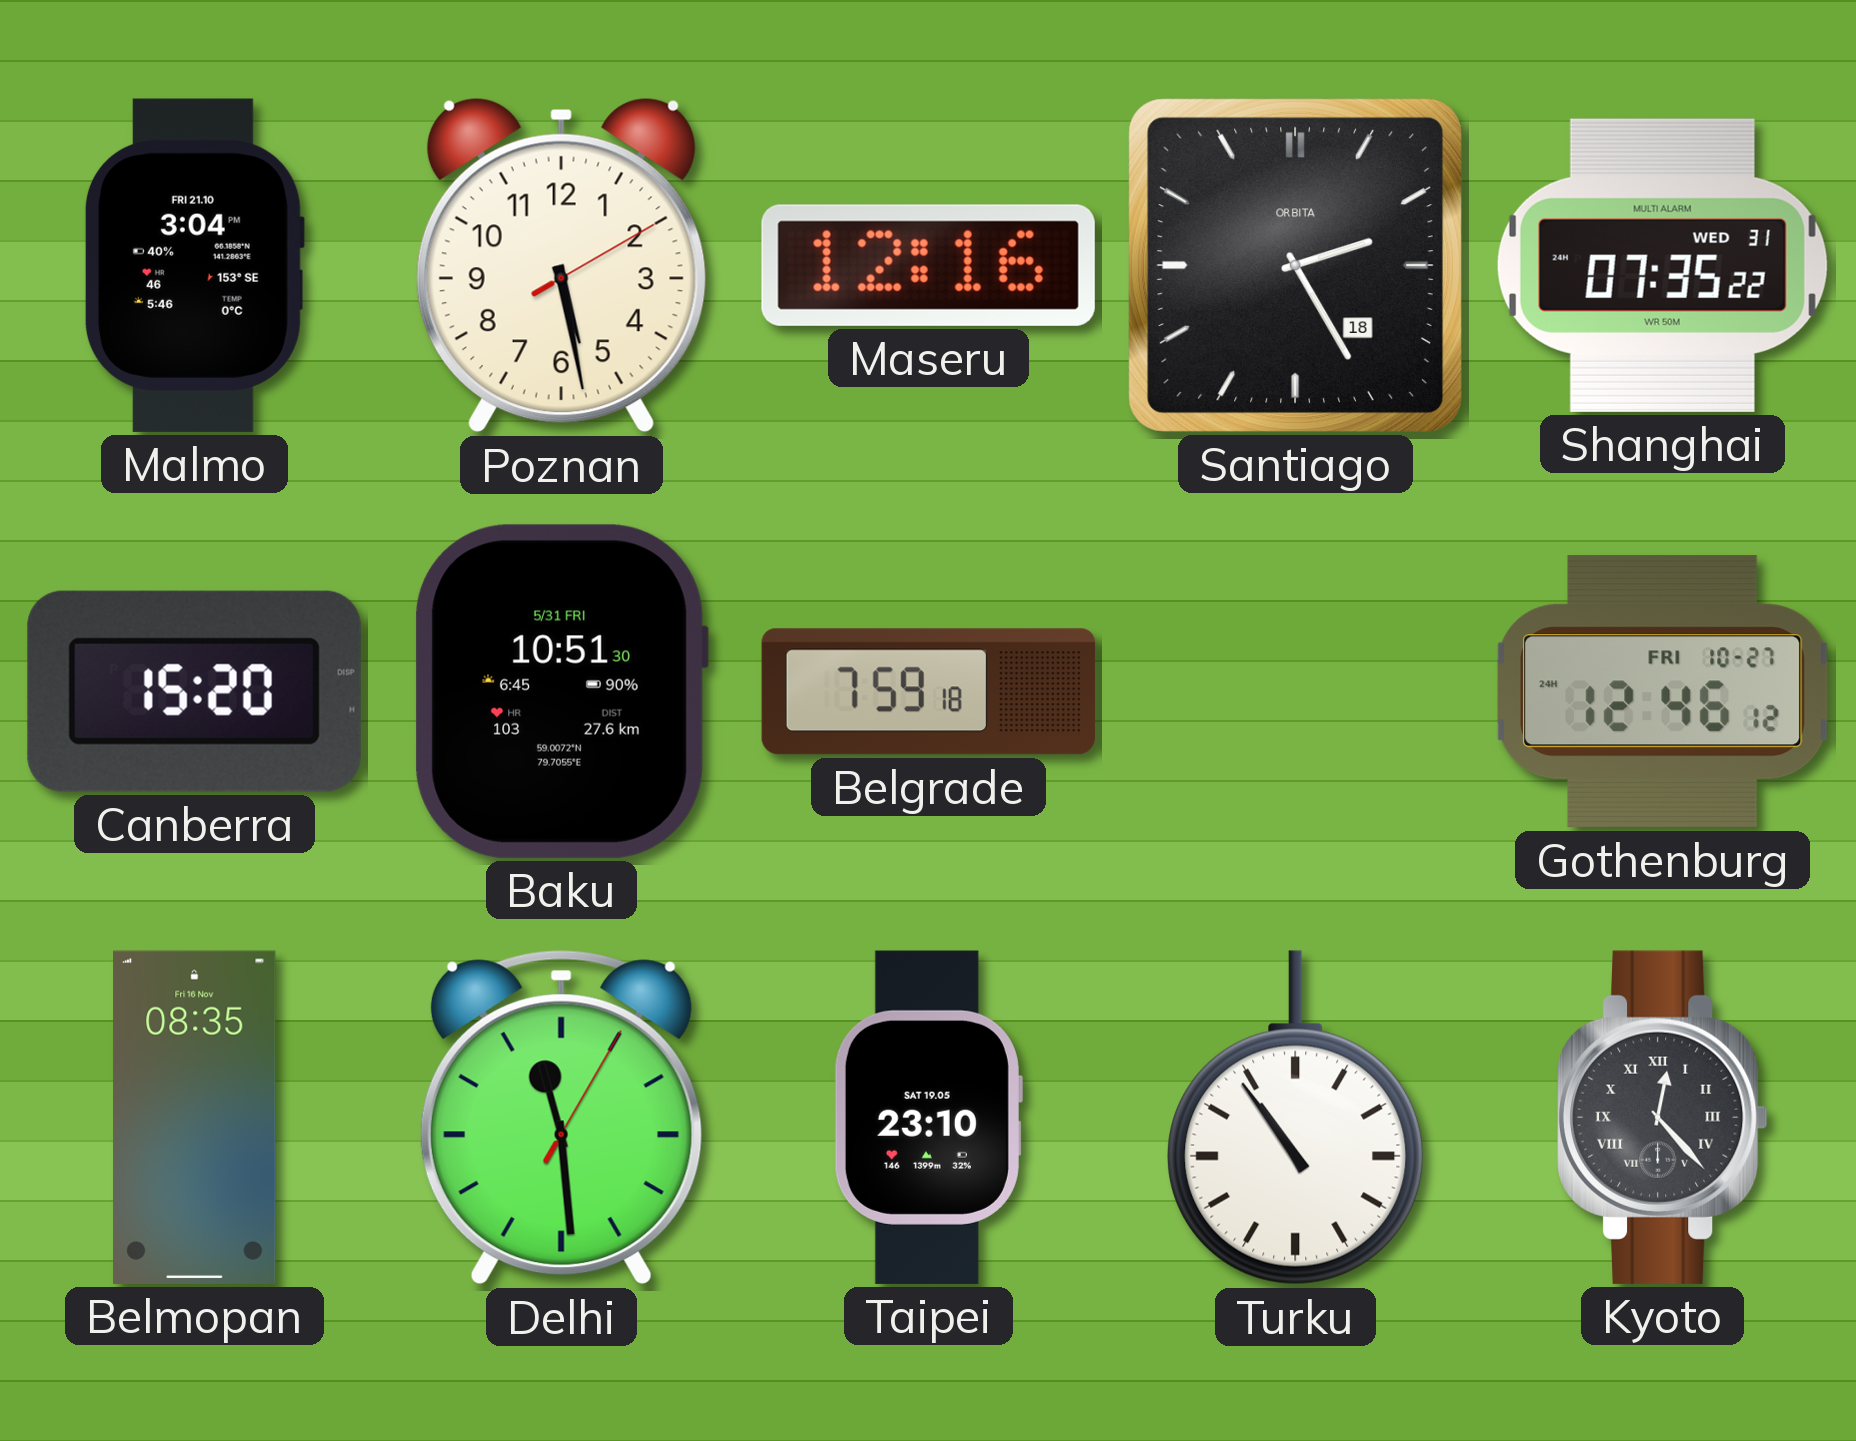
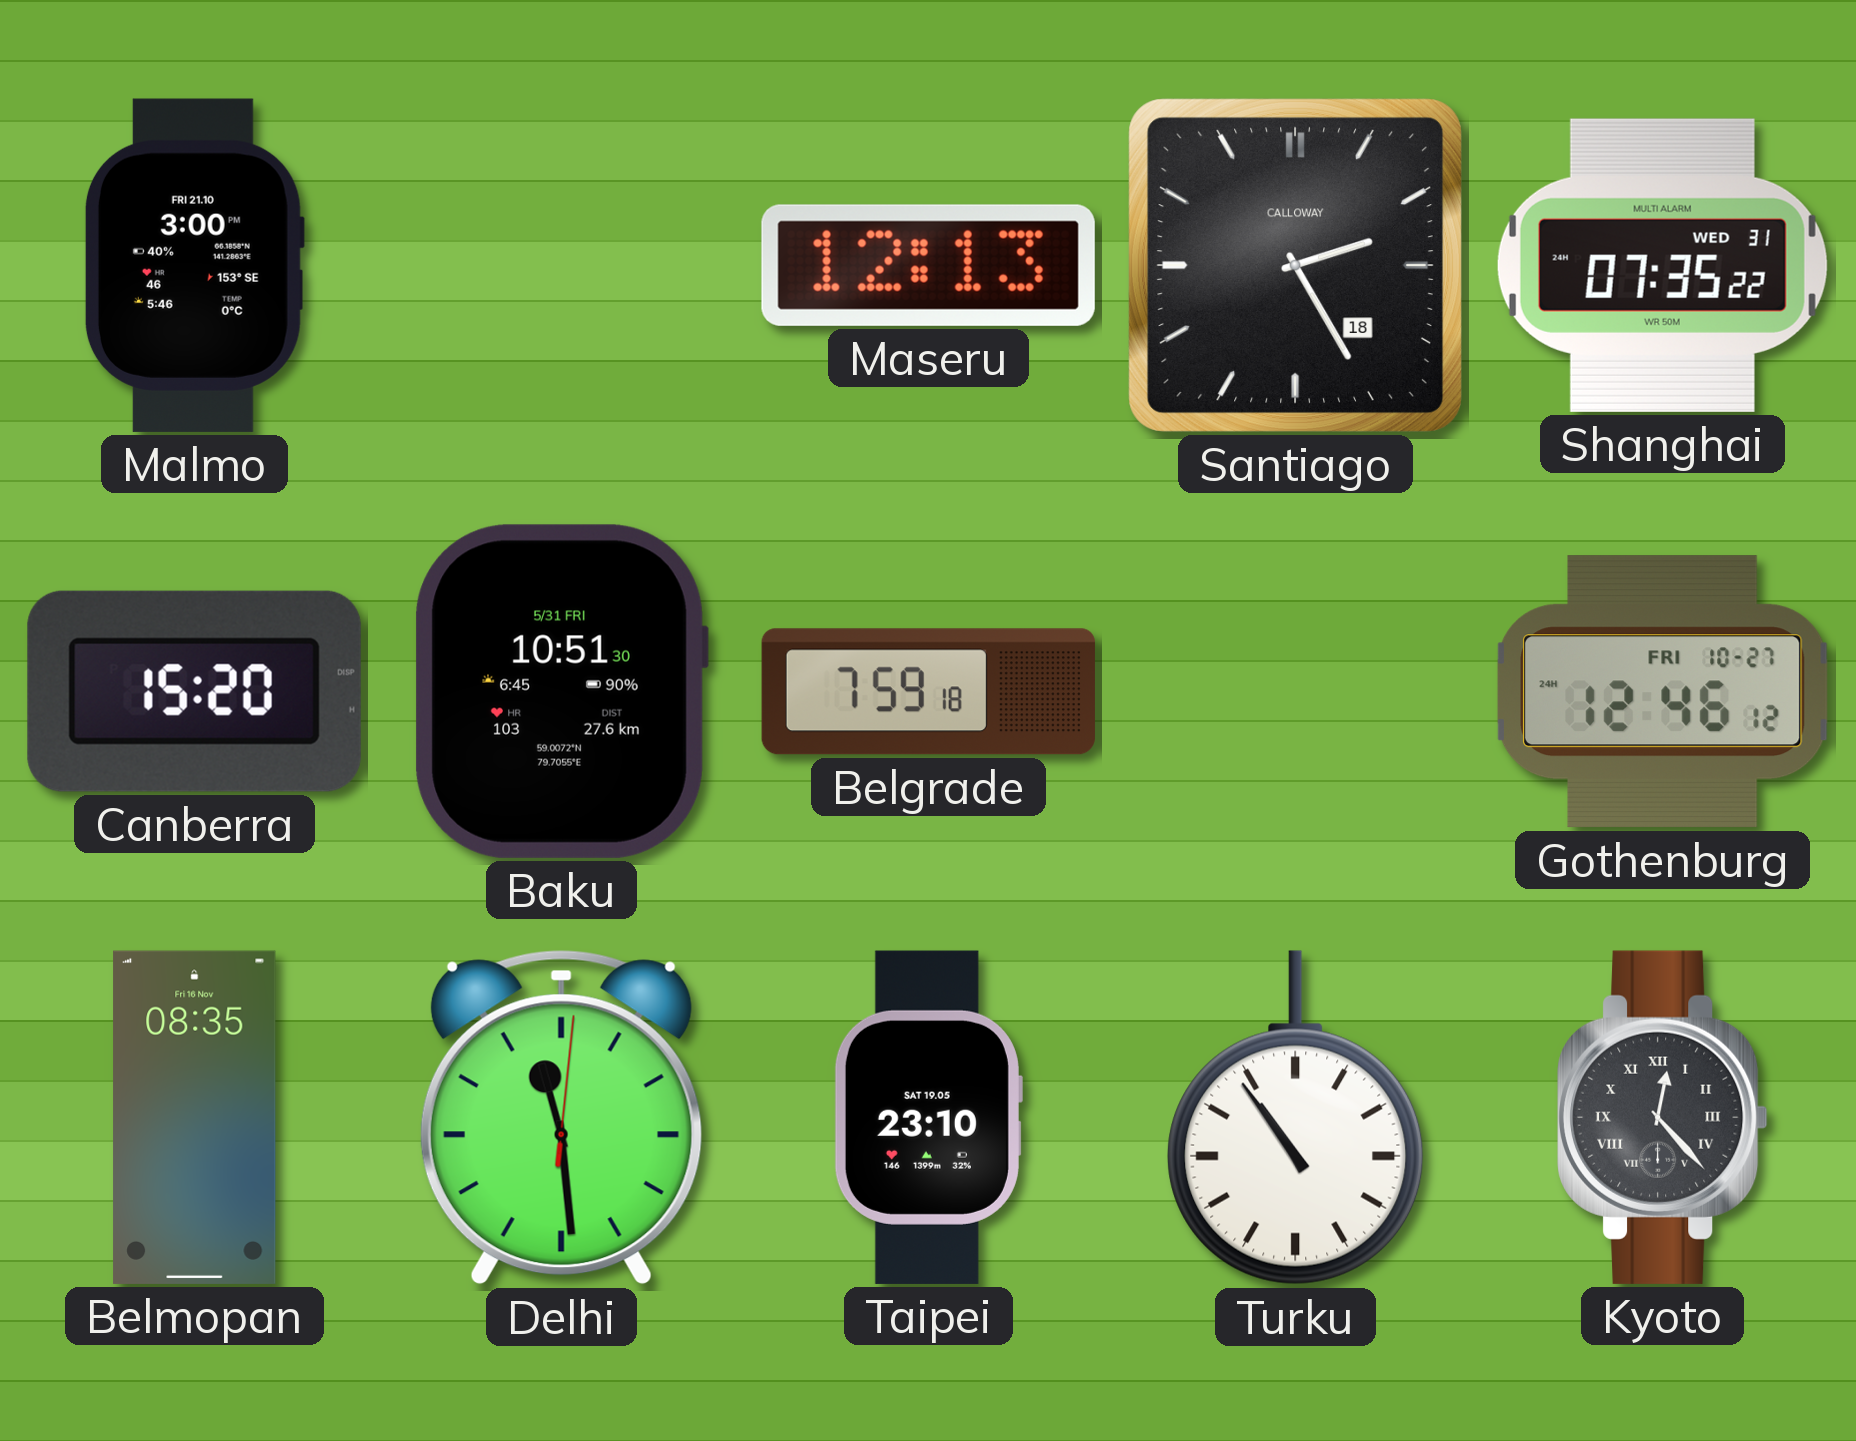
Malmo: 3:04 -> 3:00
Poznan: 5:28 -> none
Maseru: 12:16 -> 12:13
Santiago brand: ORBITA -> CALLOWAY
Delhi: 11:29:05 -> 11:29:01
